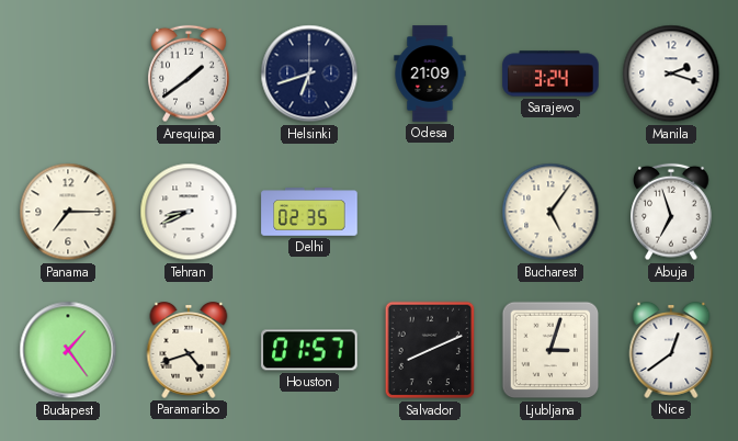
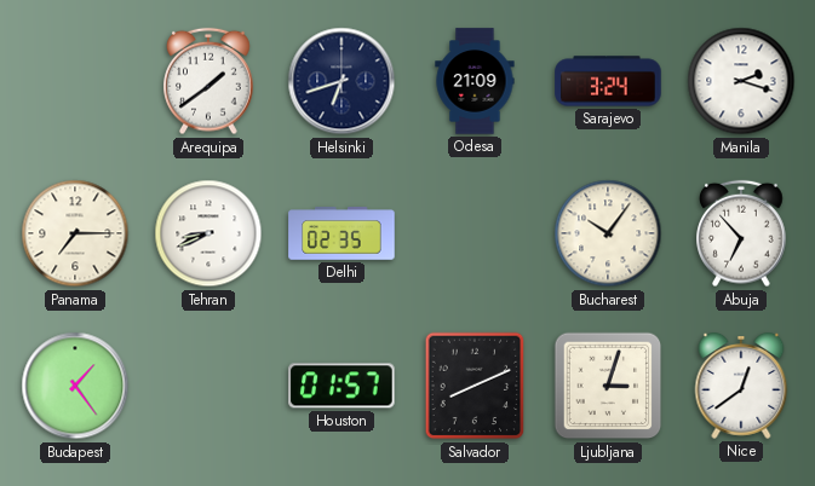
Bucharest: 5:06 -> 10:06
Abuja: 6:57 -> 6:53
Paramaribo: 4:42 -> none
